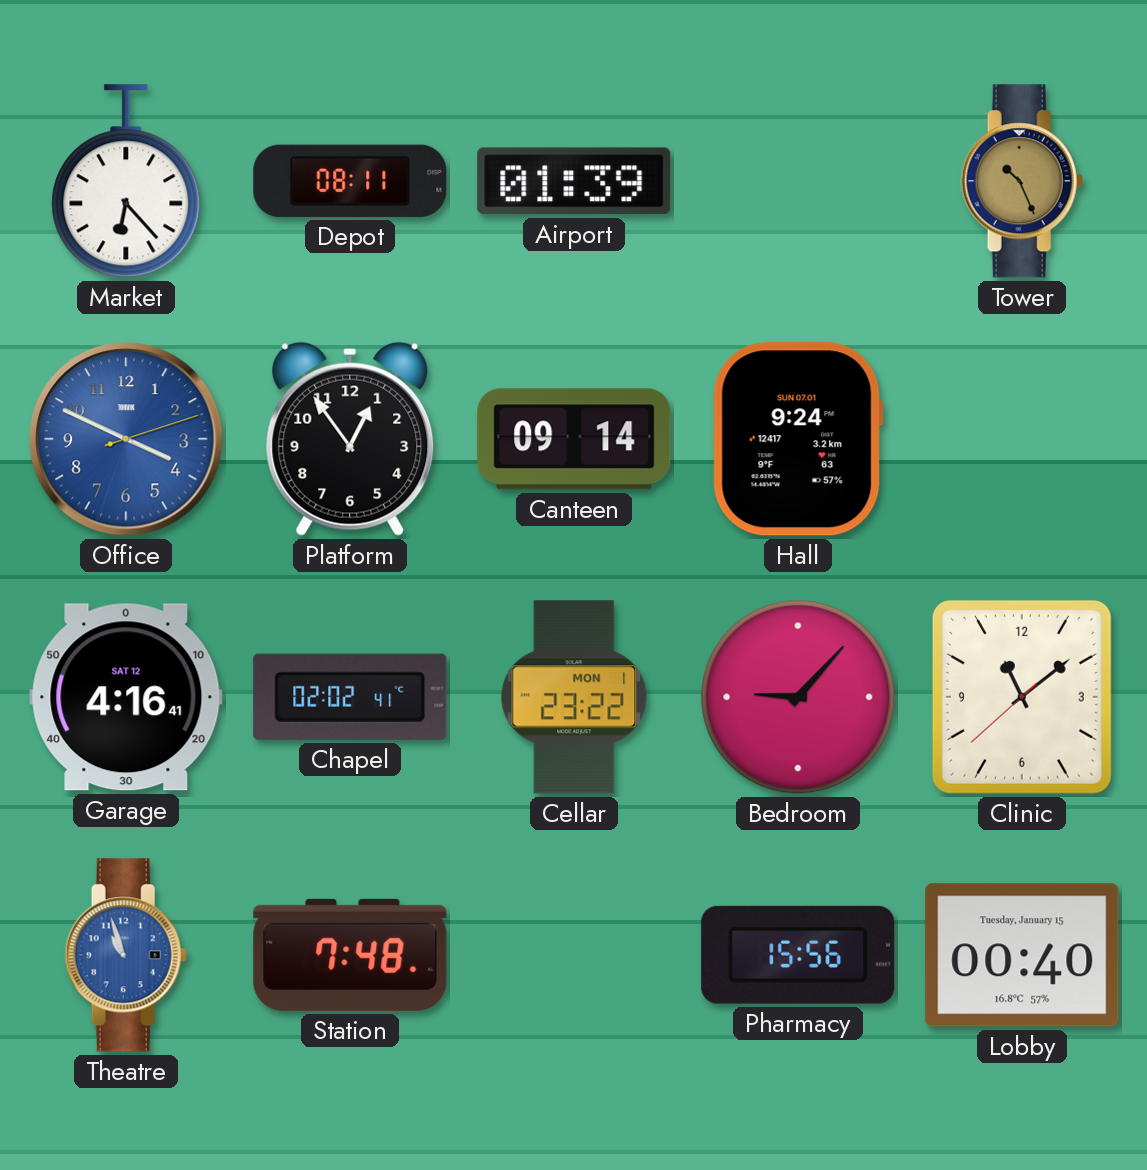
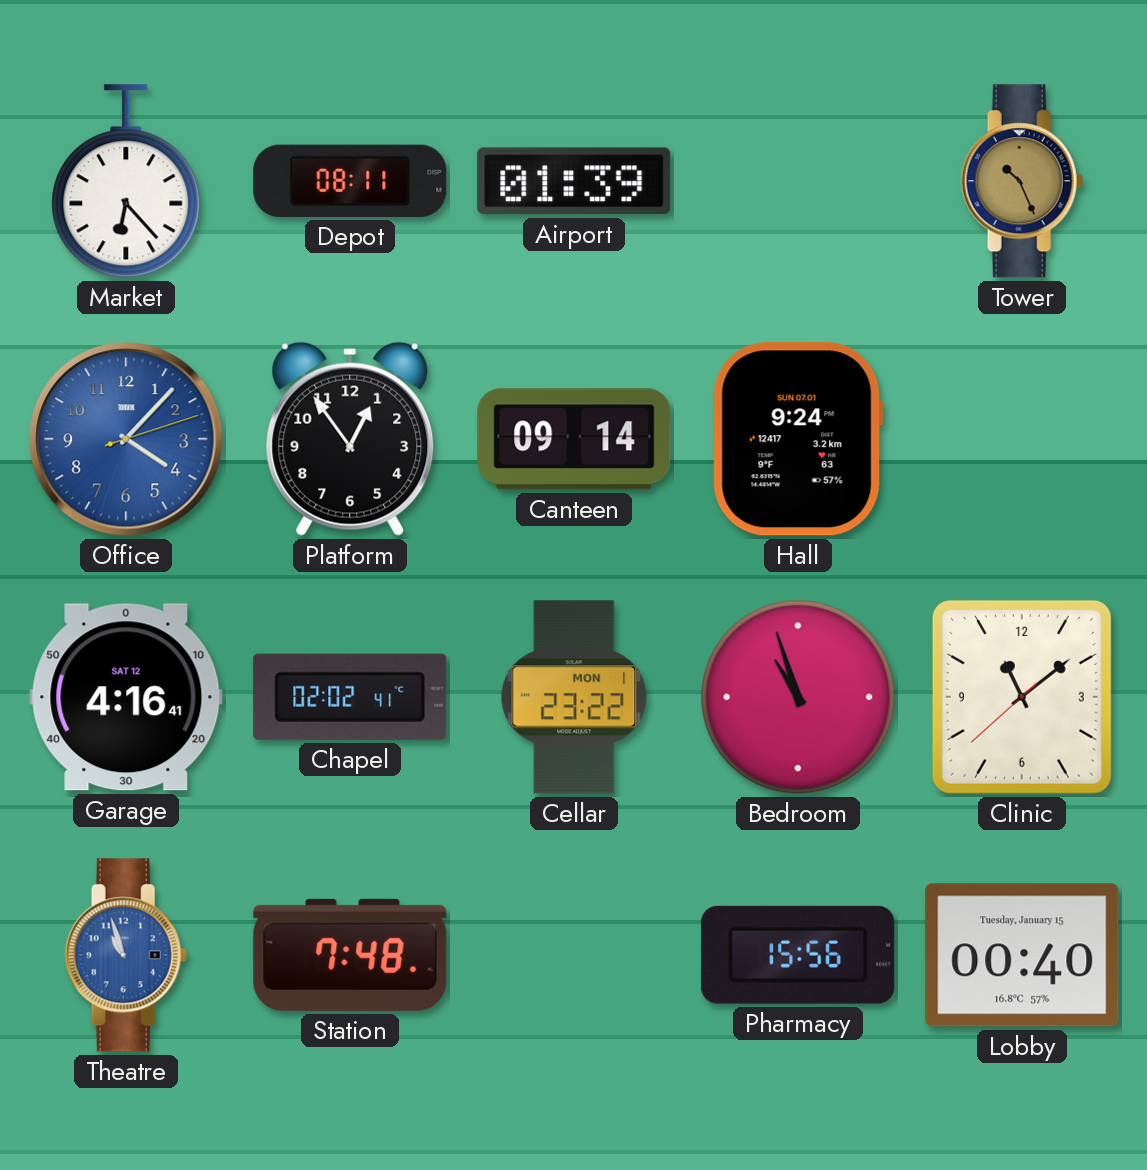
Office: 3:49 -> 4:07
Bedroom: 9:07 -> 10:57
